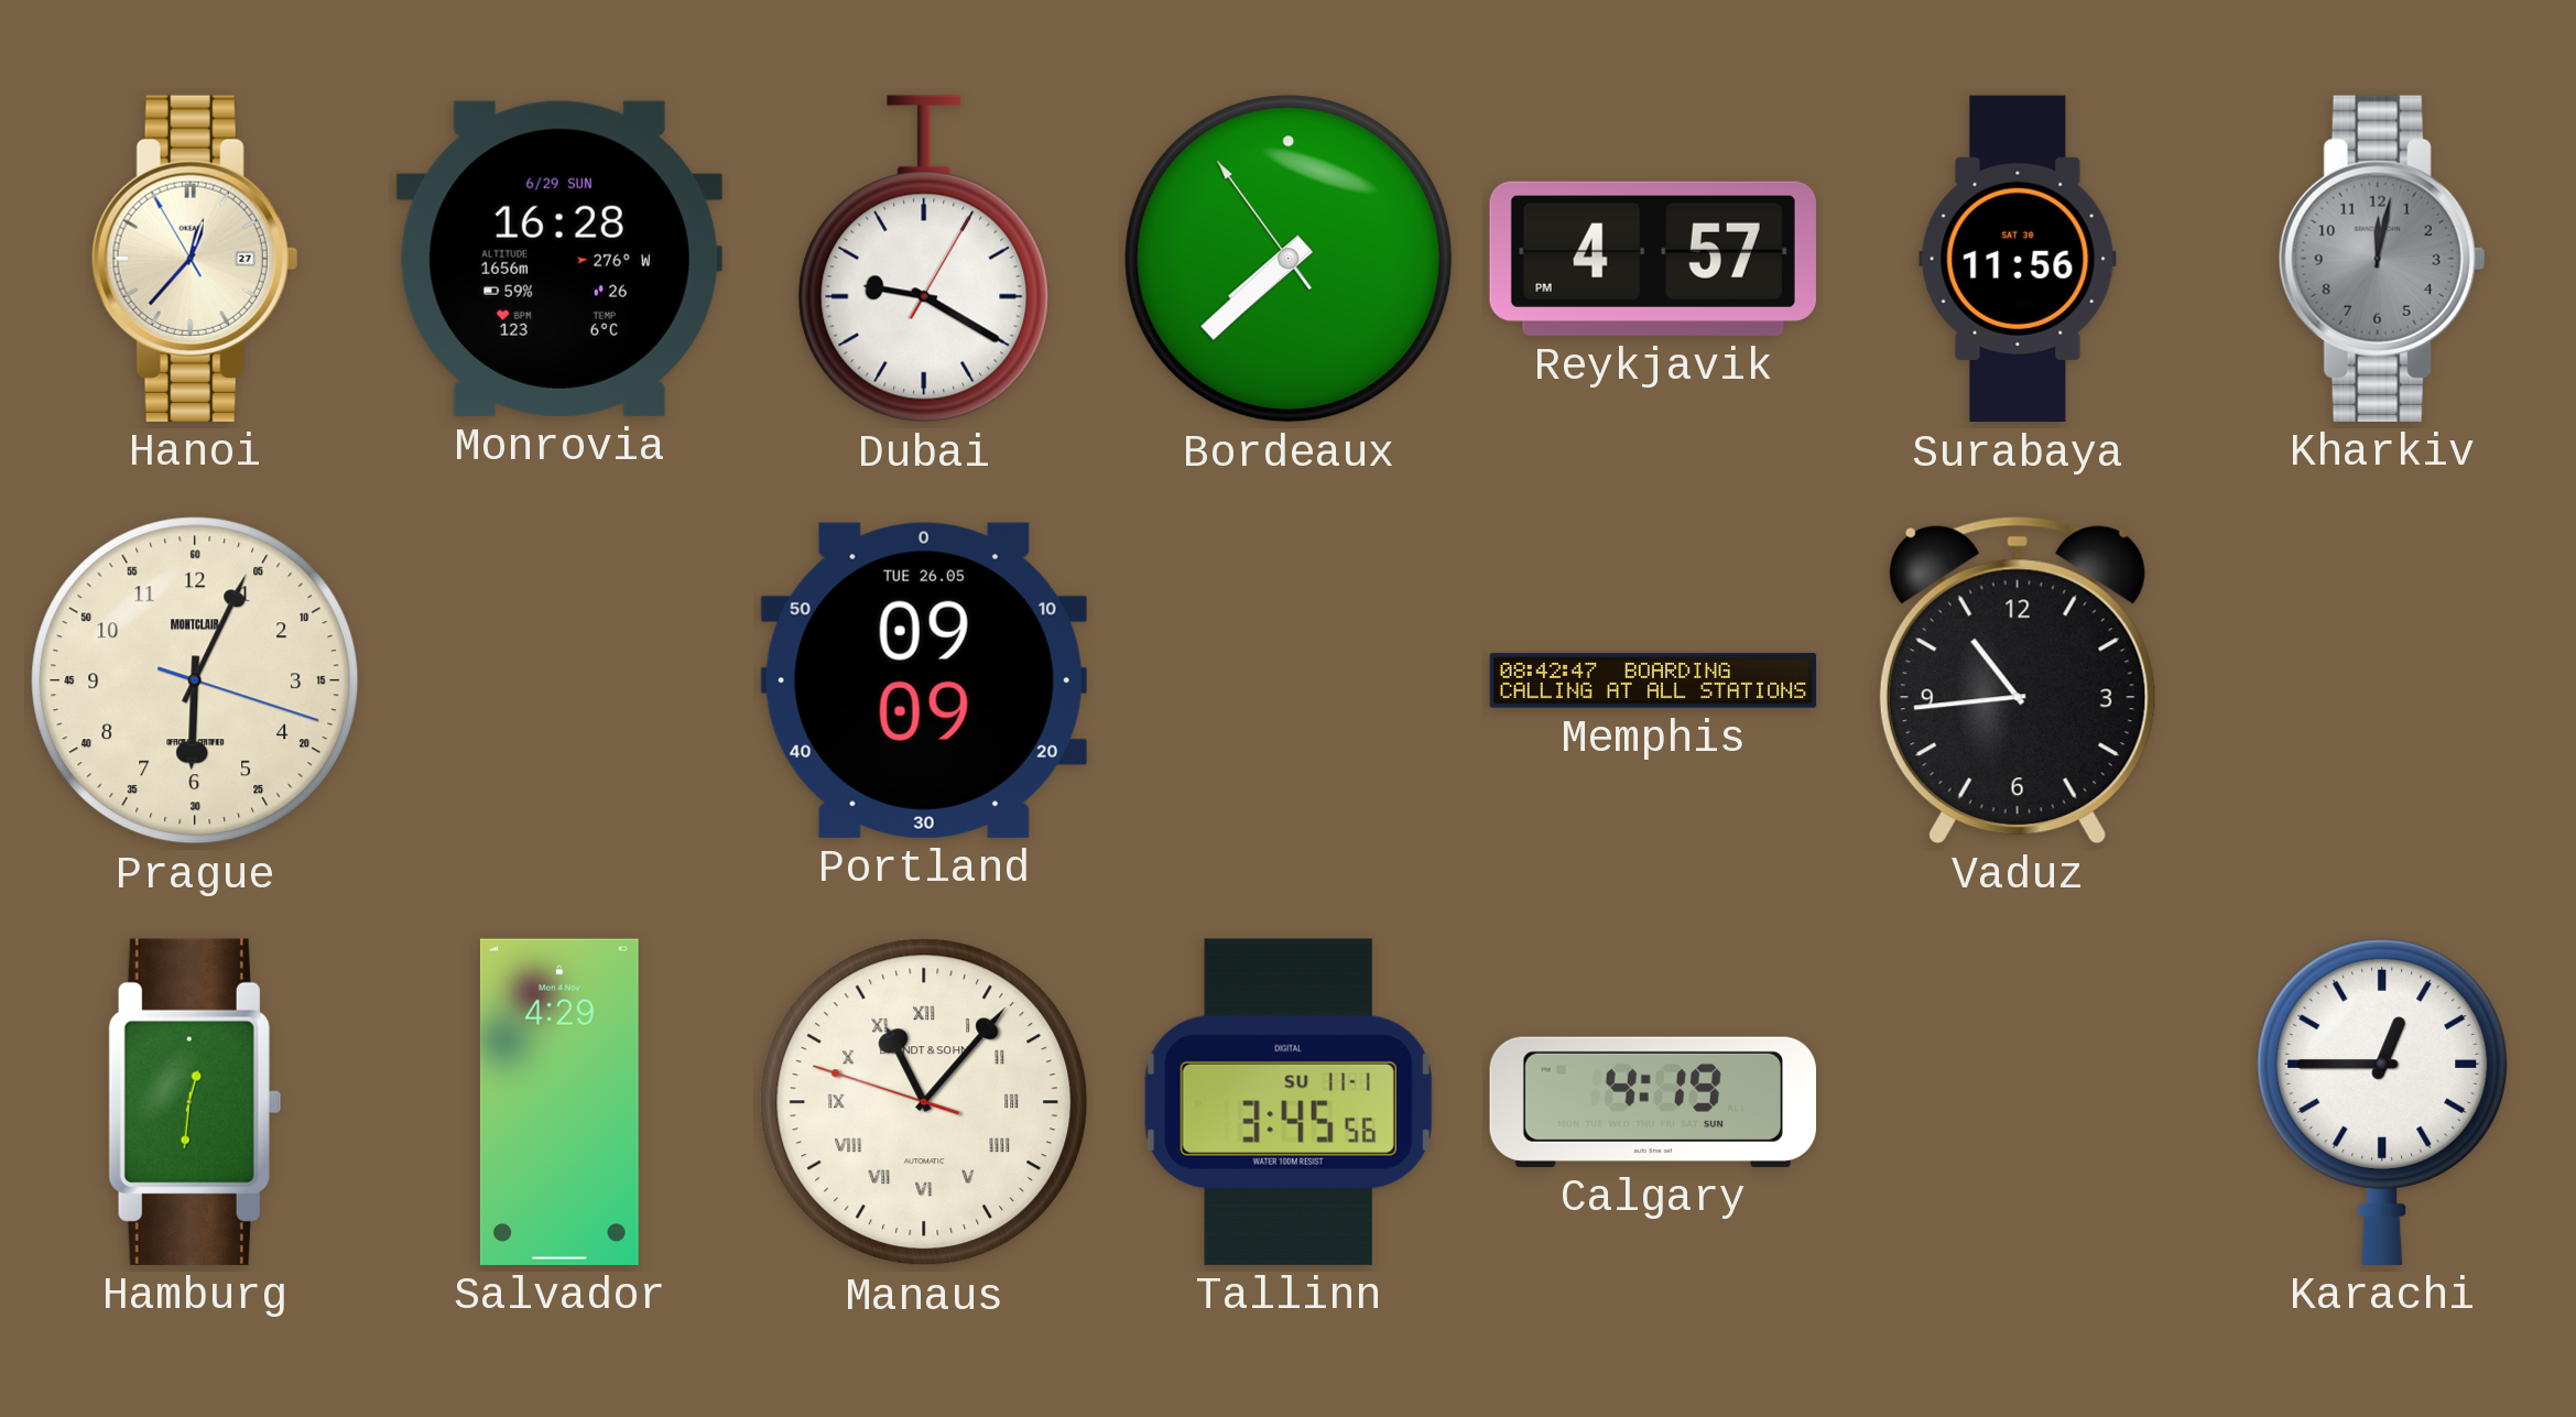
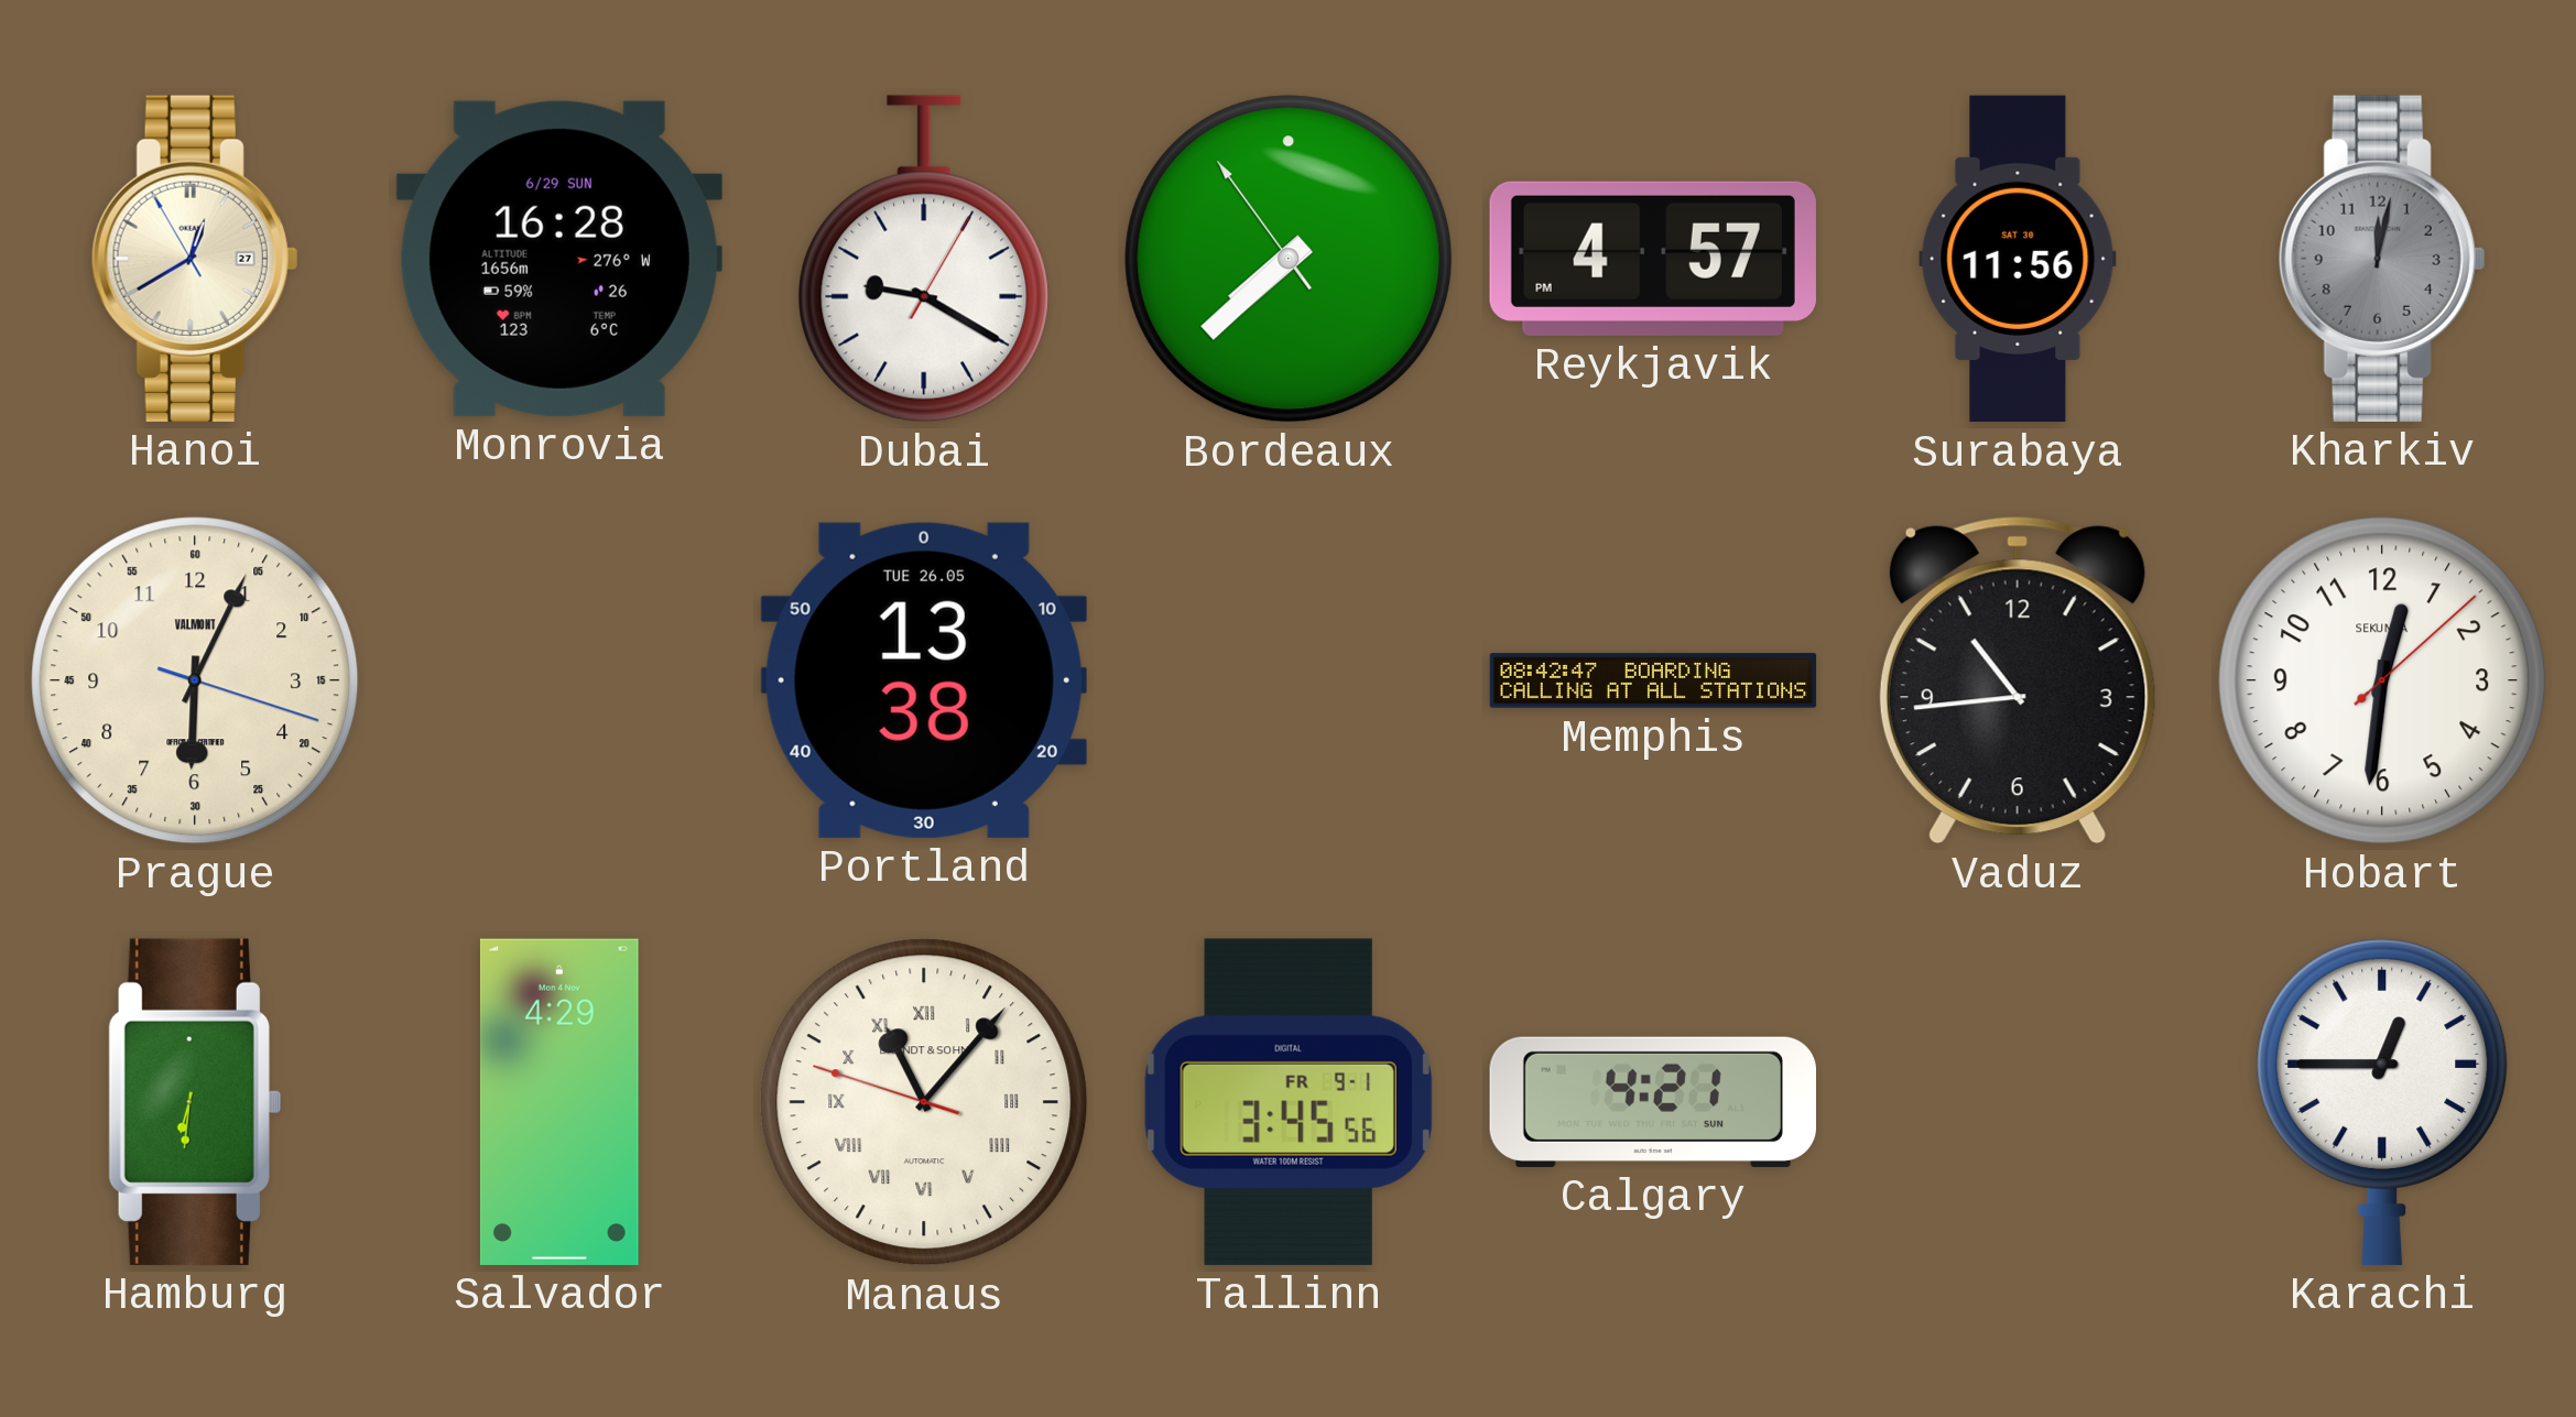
Hanoi: 12:36 -> 12:39
Prague brand: MONTCLAIR -> VALMONT
Portland: 09:09 -> 13:38
Hobart: none -> 12:31
Hamburg: 12:31 -> 6:31
Tallinn date: SU 11-1 -> FR 9-1
Calgary: 4:19 -> 4:21
